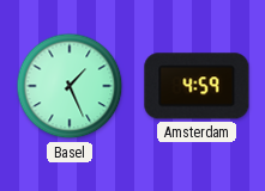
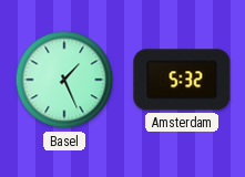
Amsterdam: 4:59 -> 5:32
